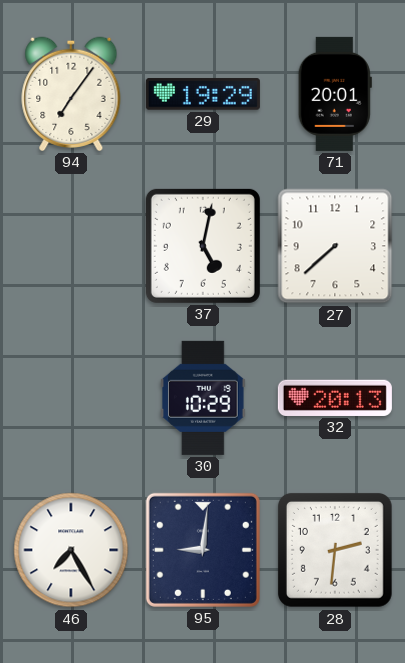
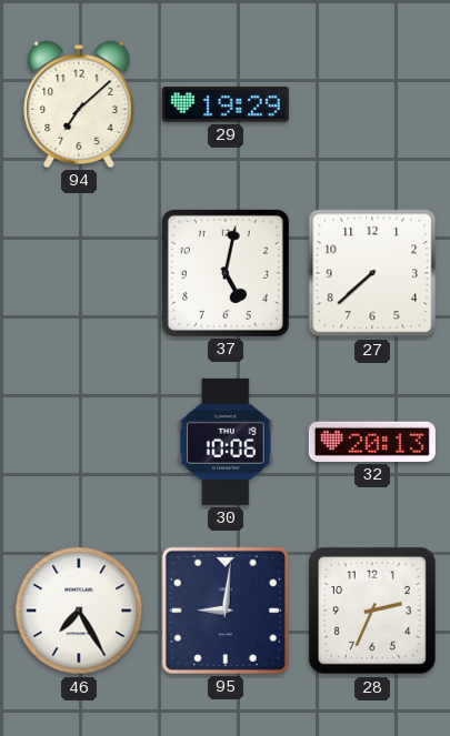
94: 7:06 -> 7:08
71: 20:01 -> none
30: 10:29 -> 10:06
28: 2:31 -> 2:34
